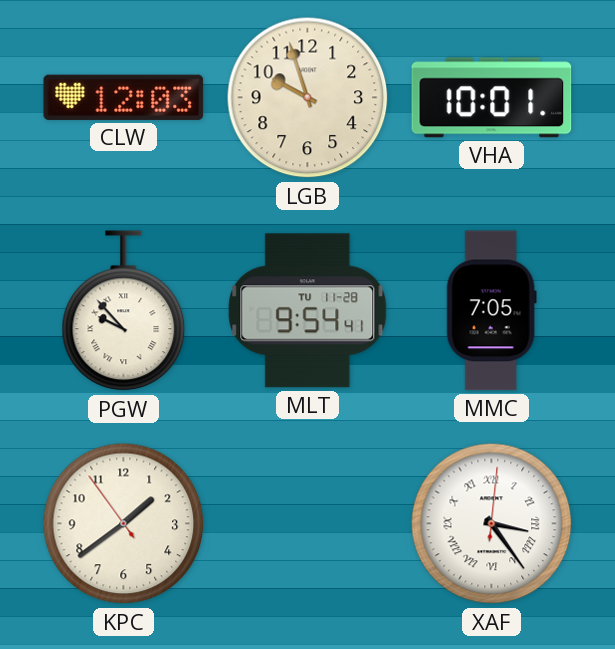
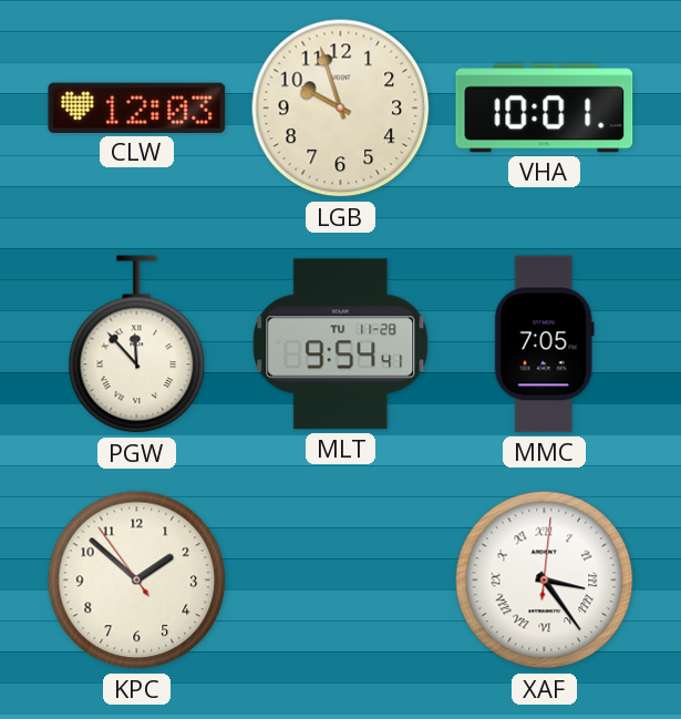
PGW: 9:53 -> 11:53
KPC: 1:38 -> 1:51
